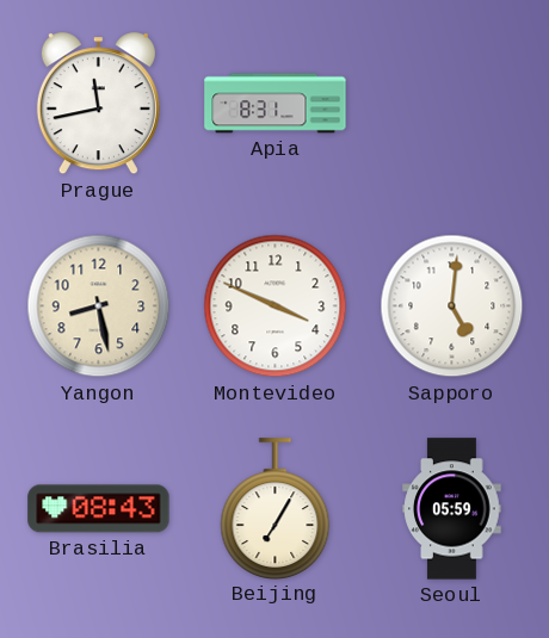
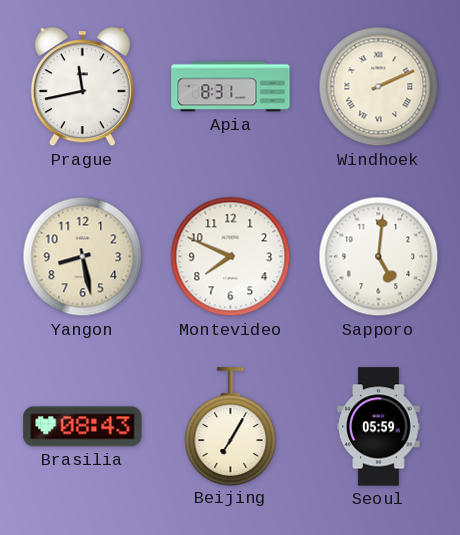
Windhoek: none -> 2:11
Montevideo: 3:49 -> 7:49
